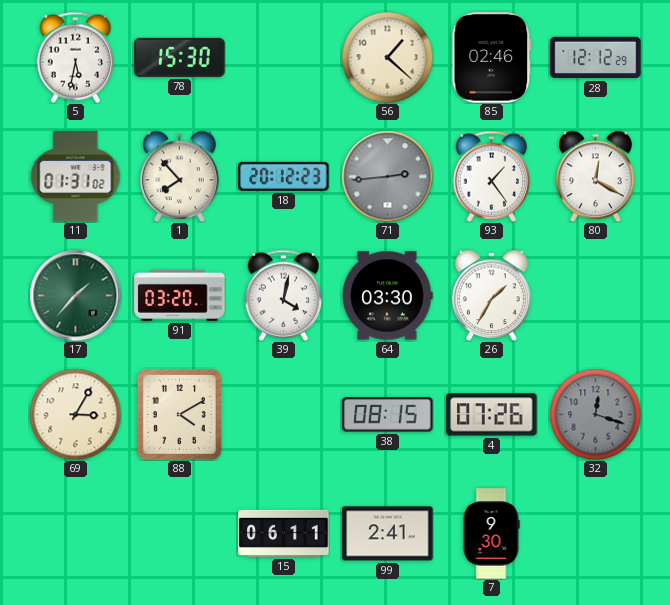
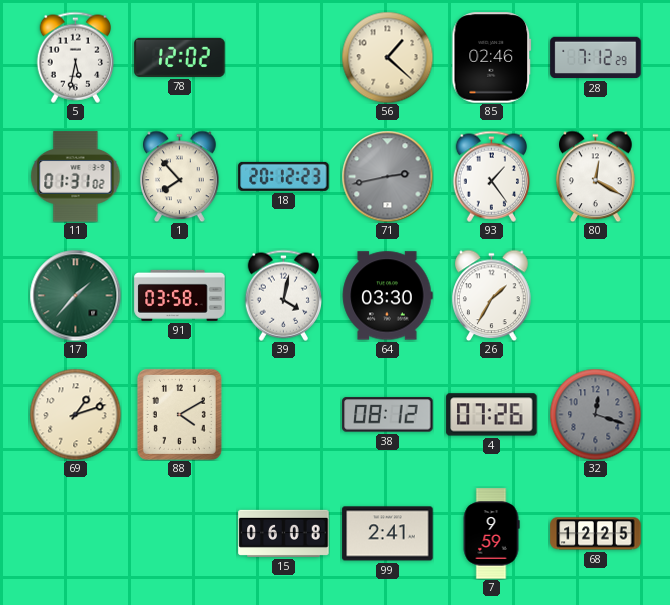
78: 15:30 -> 12:02
28: 12:12 -> 7:12
71: 2:44 -> 2:43
91: 03:20 -> 03:58
69: 3:05 -> 1:12
38: 08:15 -> 08:12
15: 06:11 -> 06:08
7: 9:30 -> 9:59
68: none -> 12:25
